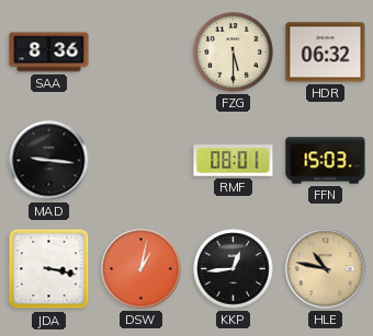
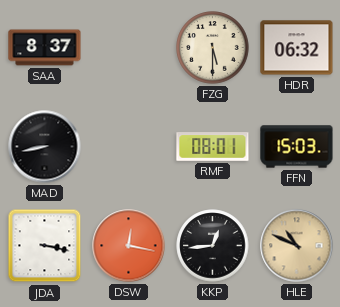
SAA: 8:36 -> 8:37
MAD: 9:16 -> 8:43
DSW: 1:02 -> 12:17
HLE: 10:47 -> 10:49
